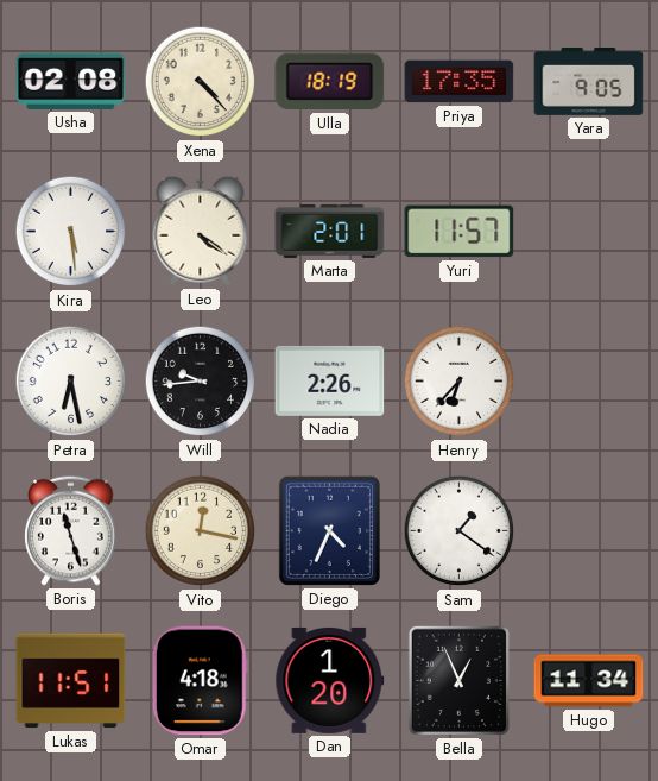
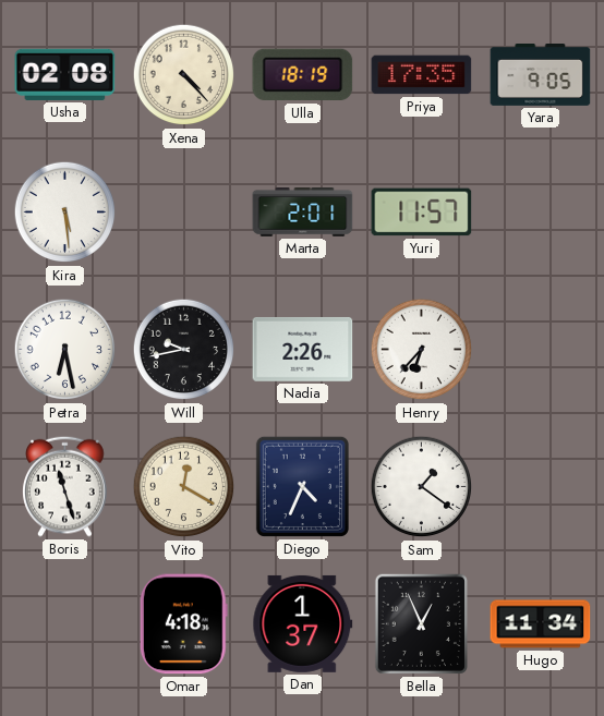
Leo: 4:21 -> none
Will: 9:44 -> 9:43
Vito: 12:17 -> 12:20
Lukas: 11:51 -> none
Dan: 1:20 -> 1:37
